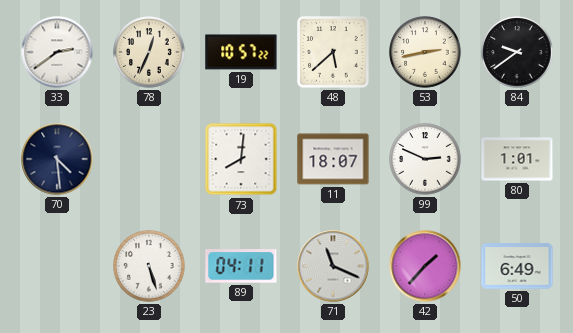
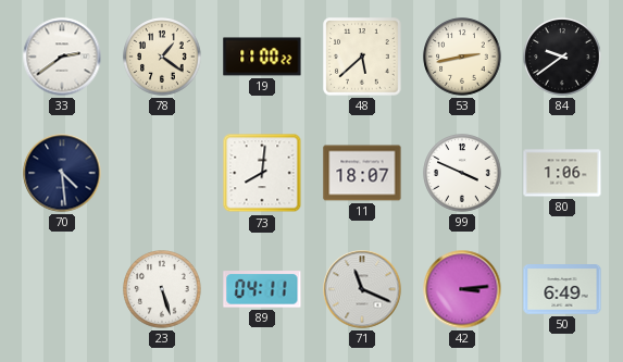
78: 12:34 -> 1:21
19: 10:57 -> 11:00
99: 2:49 -> 3:49
80: 1:01 -> 1:06
42: 1:37 -> 3:14
